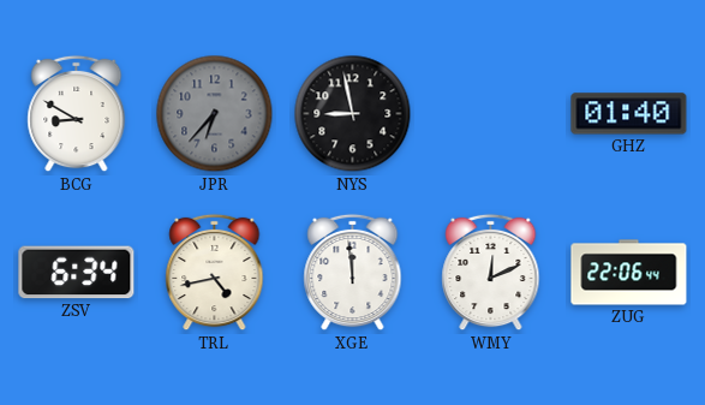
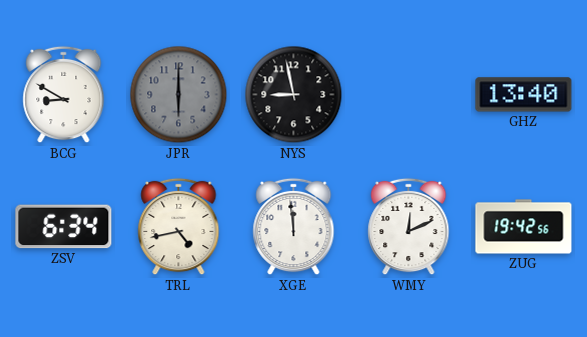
JPR: 6:37 -> 6:00
GHZ: 01:40 -> 13:40
ZUG: 22:06 -> 19:42
